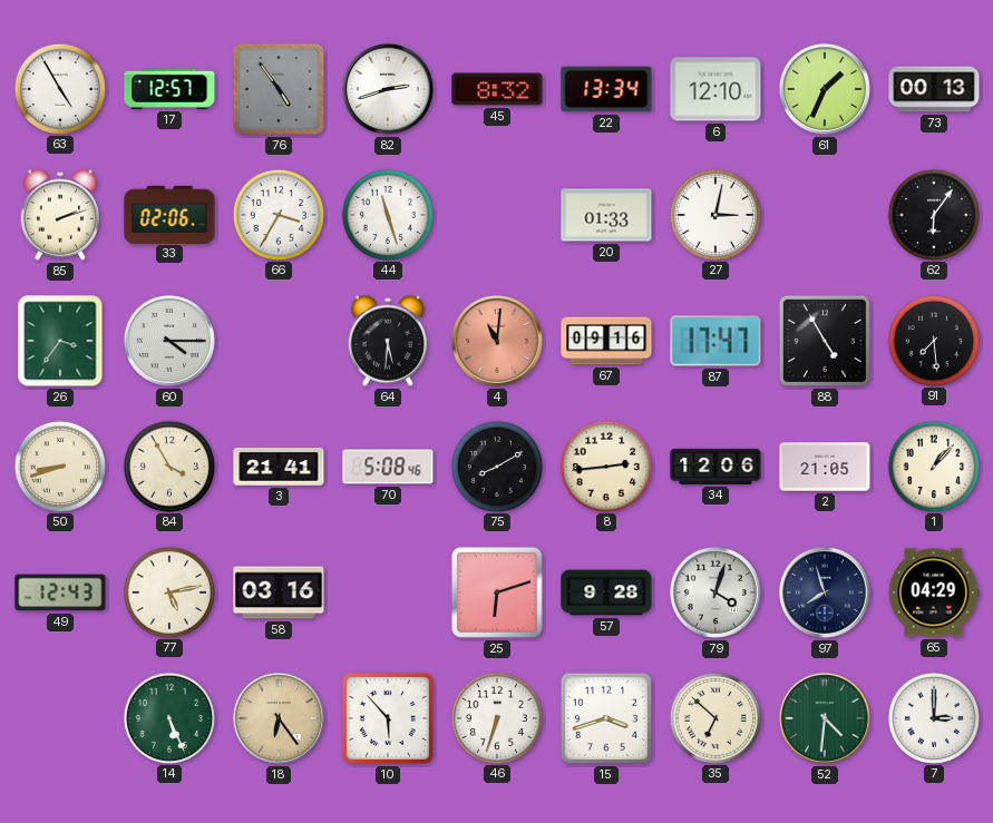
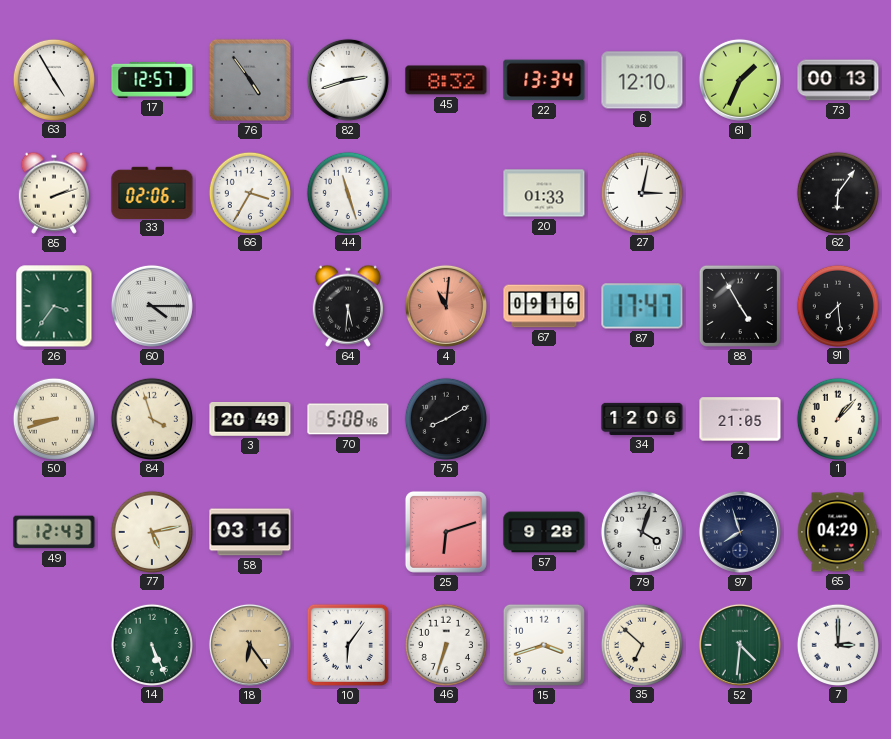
84: 3:55 -> 3:57
3: 21:41 -> 20:49
8: 2:44 -> none
10: 5:53 -> 6:06
